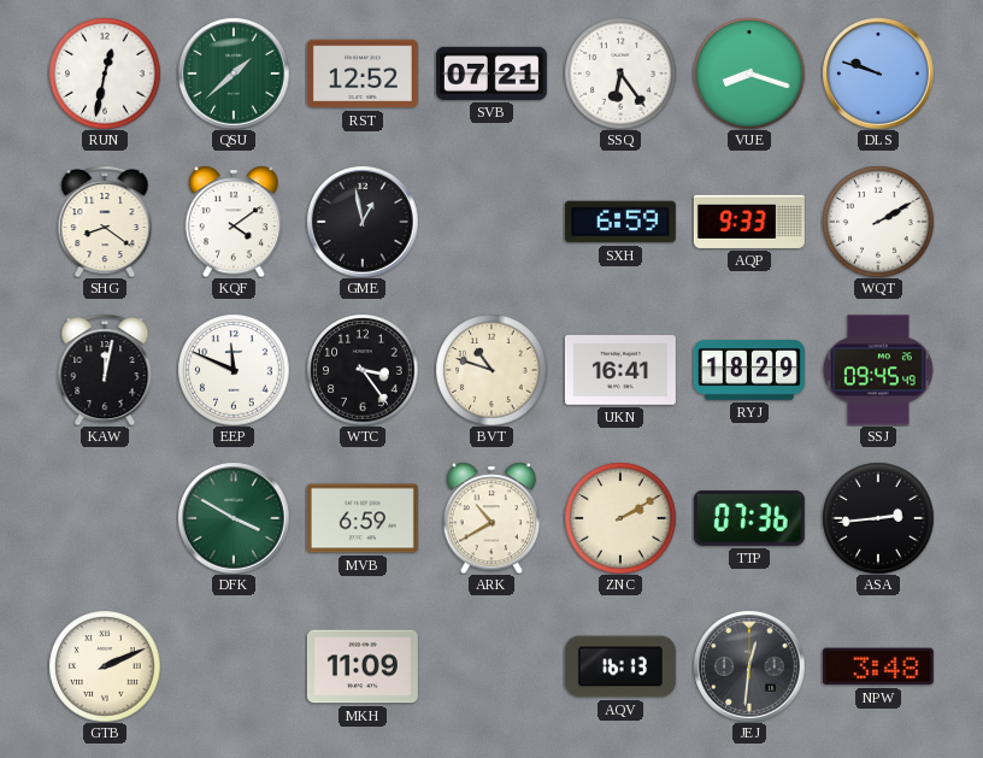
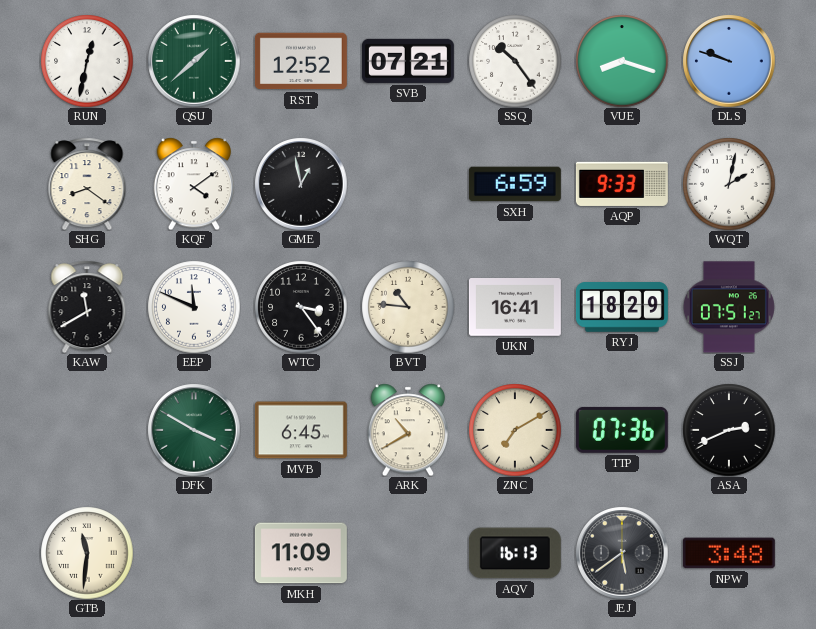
SSQ: 6:24 -> 10:24
WQT: 2:10 -> 2:02
KAW: 12:02 -> 11:40
BVT: 10:48 -> 10:46
SSJ: 09:45 -> 07:51
MVB: 6:59 -> 6:45
ZNC: 2:10 -> 7:10
ASA: 2:44 -> 2:41
GTB: 2:11 -> 11:31
JEJ: 12:31 -> 5:39
